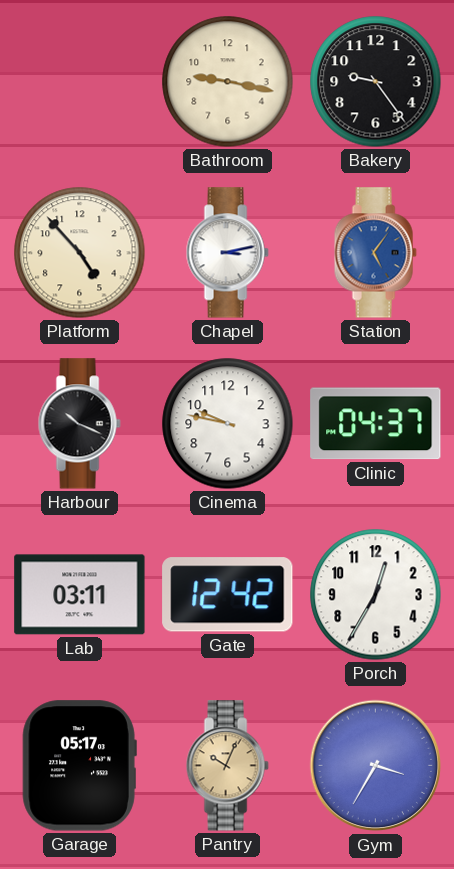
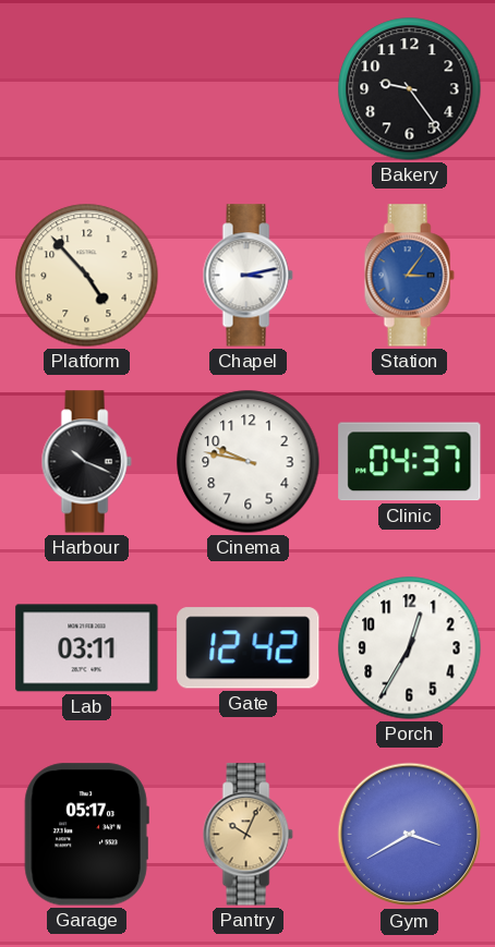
Bathroom: 9:17 -> none
Station: 5:06 -> 3:06
Gym: 3:35 -> 3:40
